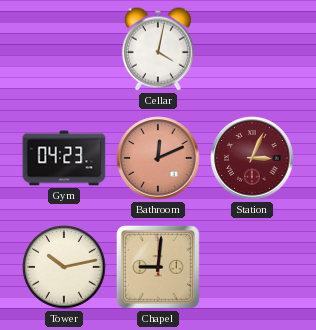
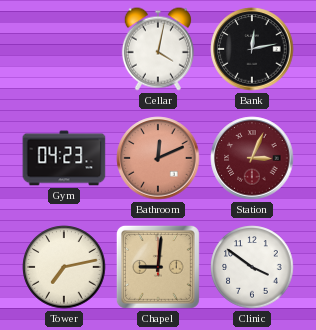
Bank: none -> 12:13
Tower: 10:13 -> 7:13
Clinic: none -> 3:51
